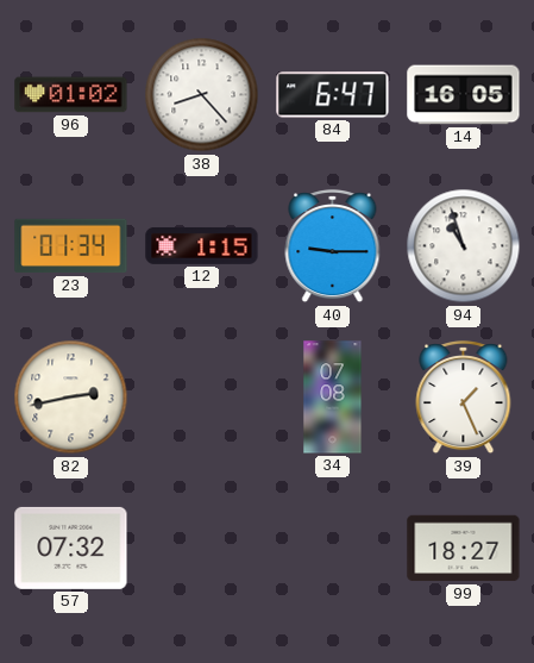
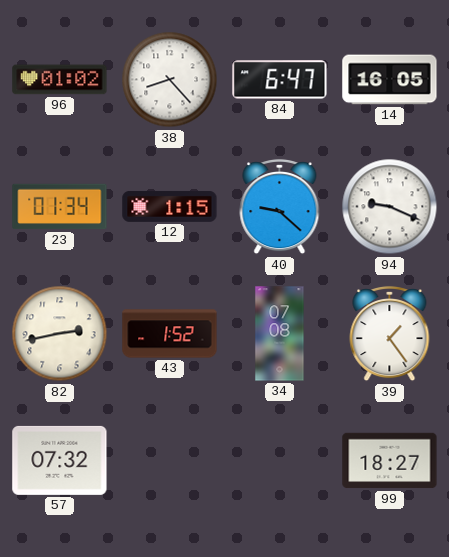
40: 9:15 -> 9:22
94: 10:57 -> 9:19
43: none -> 1:52
39: 1:26 -> 1:24
